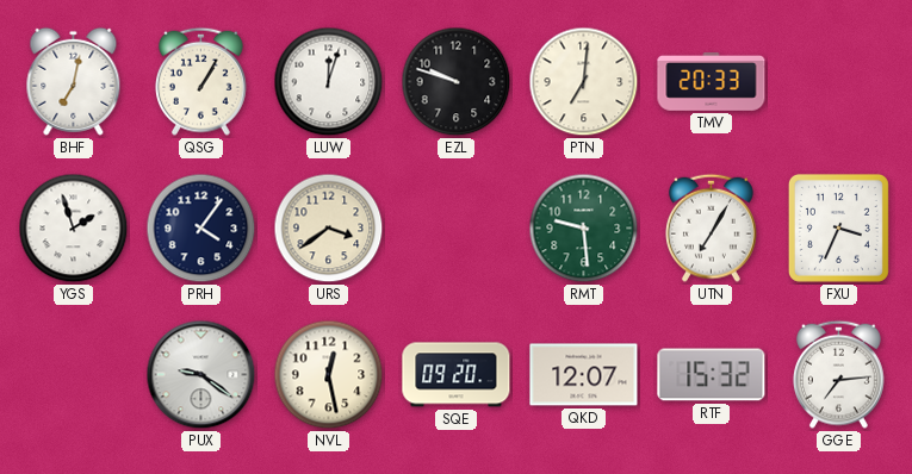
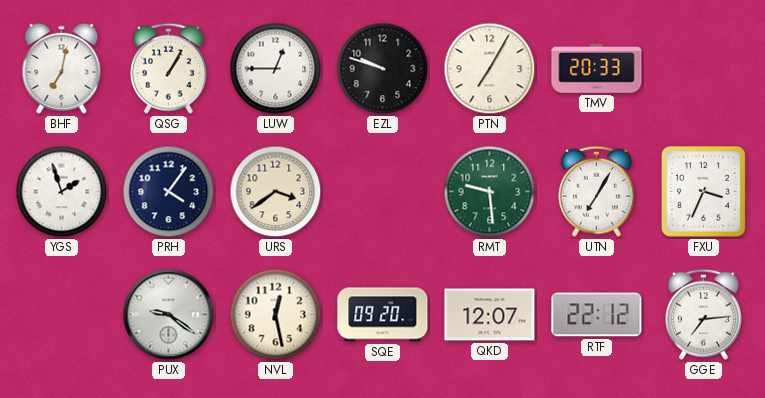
LUW: 12:03 -> 12:45
PTN: 7:01 -> 7:05
RTF: 15:32 -> 22:12
